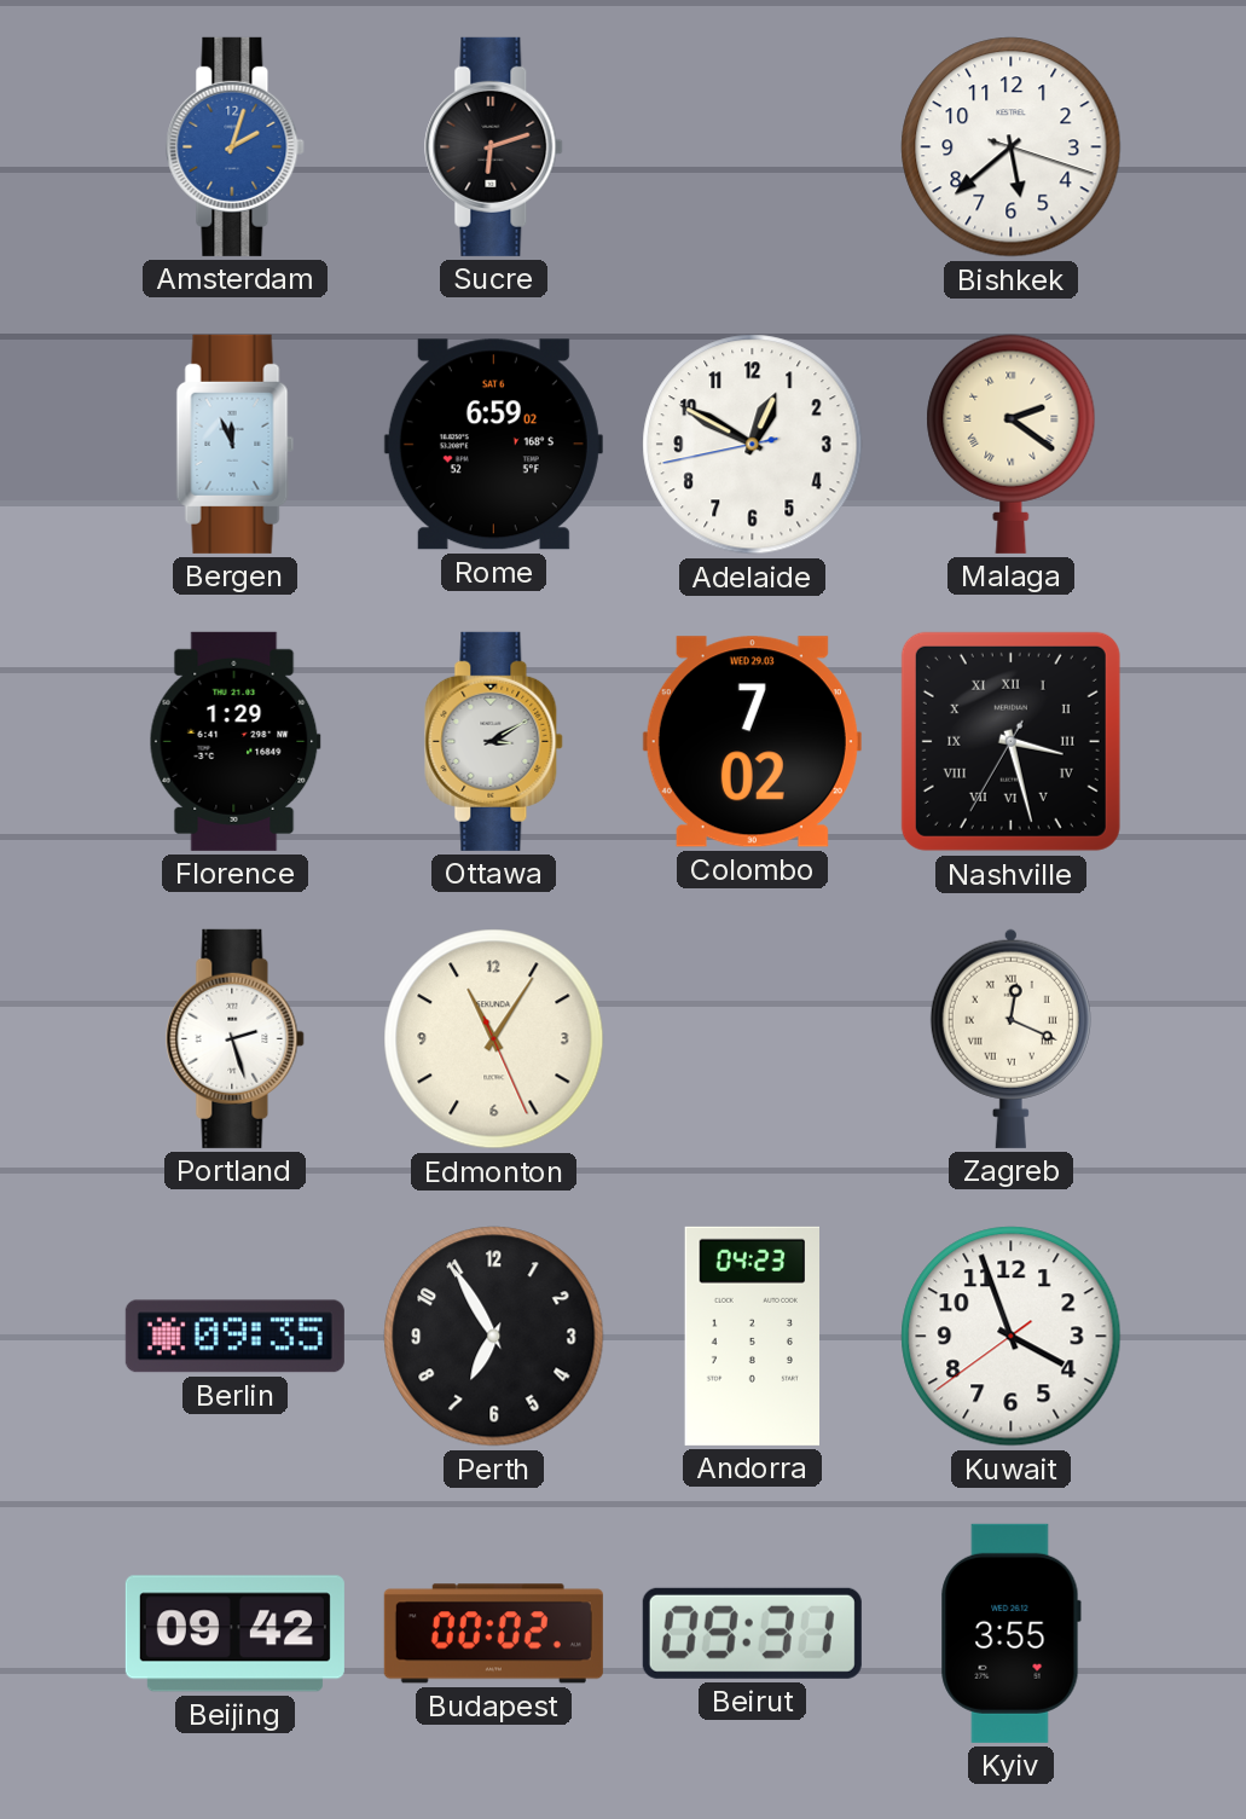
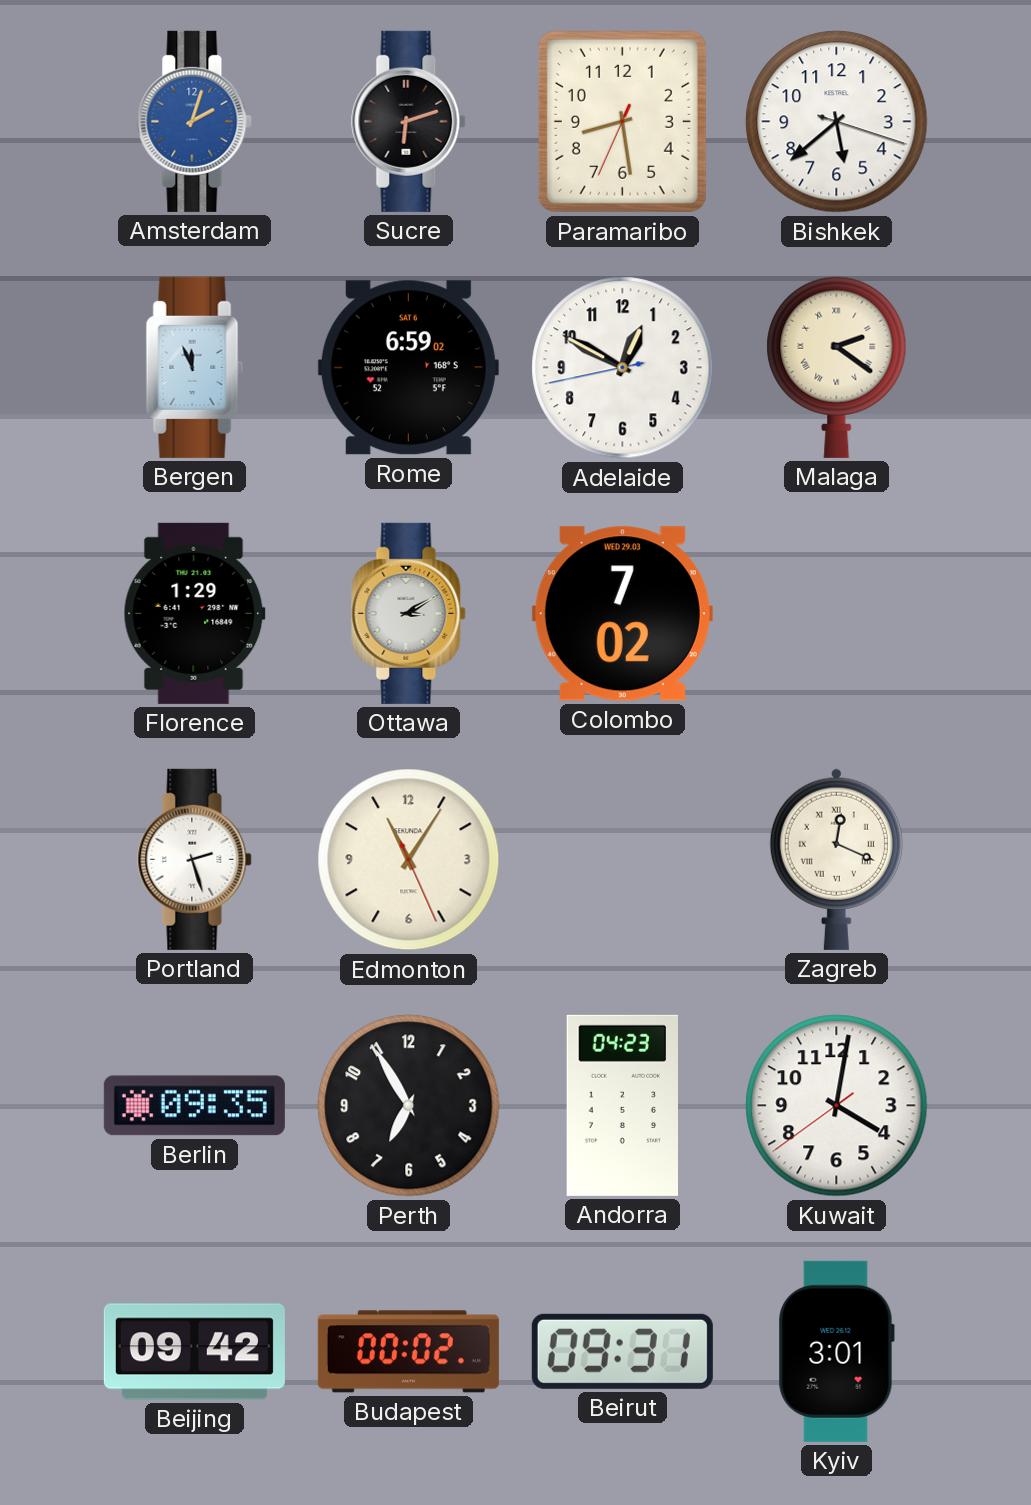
Paramaribo: none -> 8:28
Nashville: 3:27 -> none
Kuwait: 3:56 -> 4:01
Kyiv: 3:55 -> 3:01
